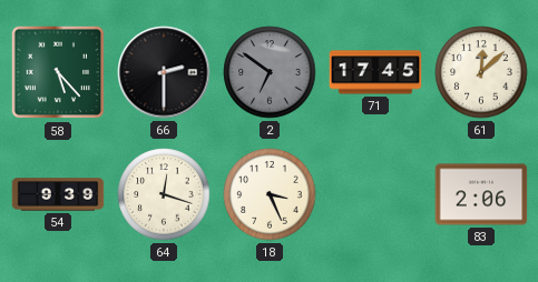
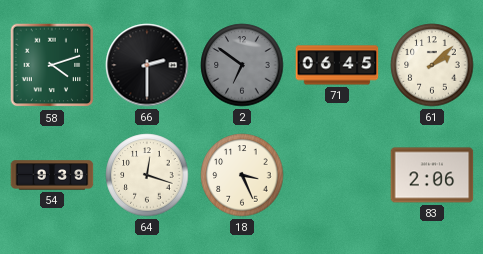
58: 5:23 -> 4:12
71: 17:45 -> 06:45
61: 12:08 -> 2:08
